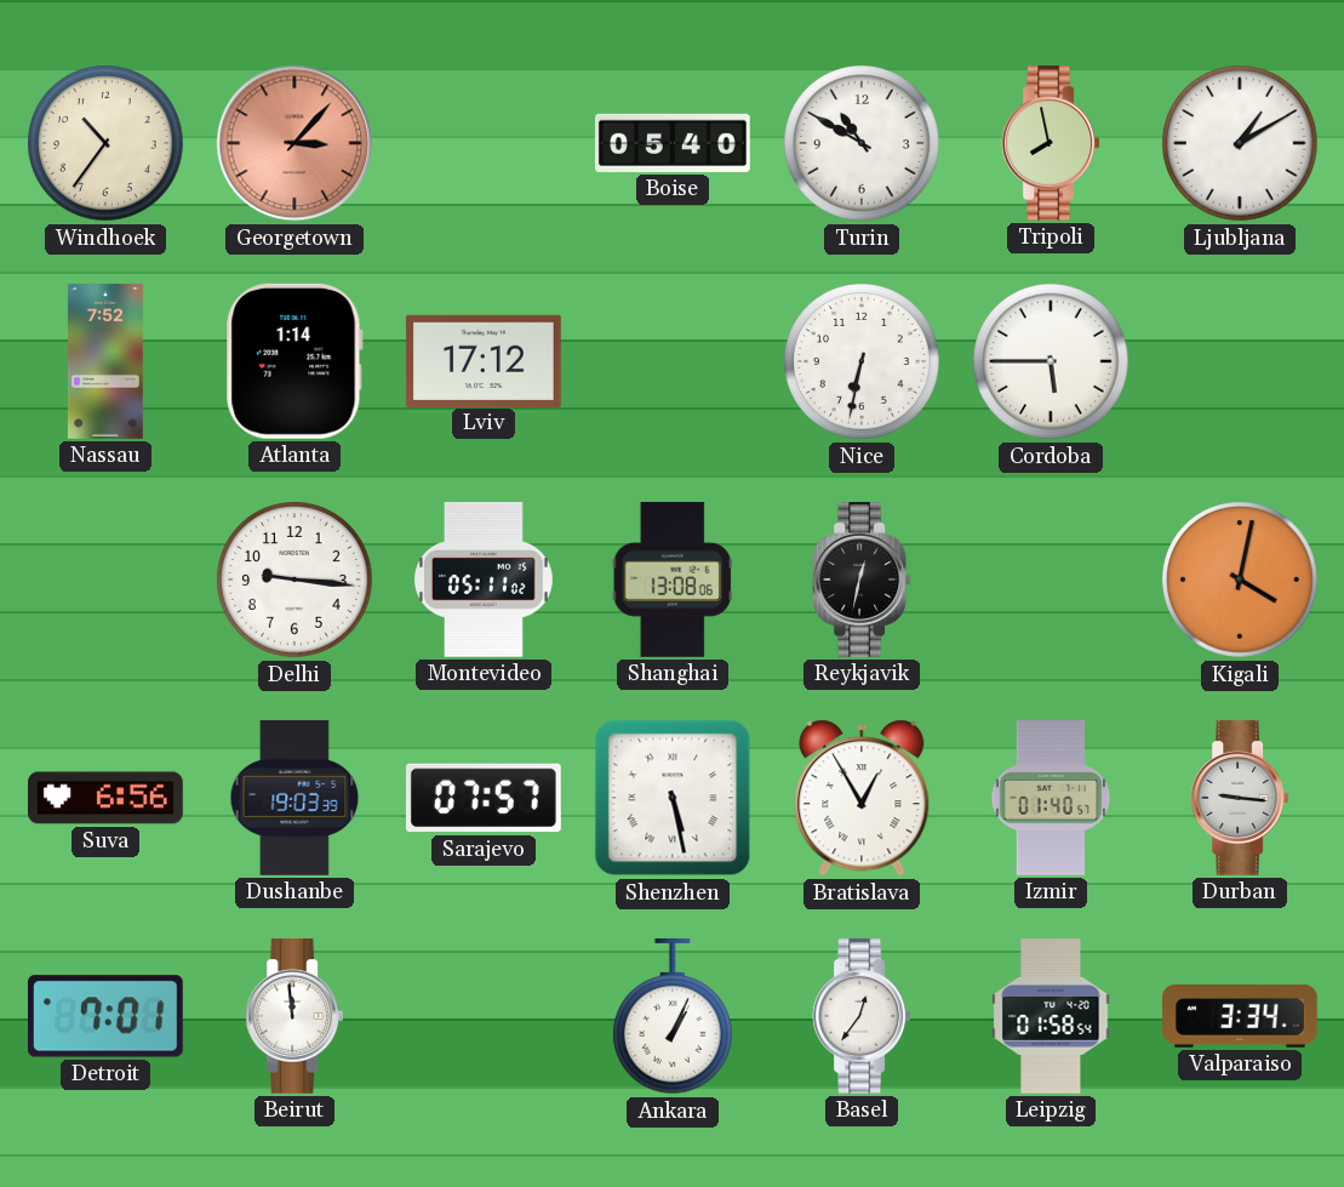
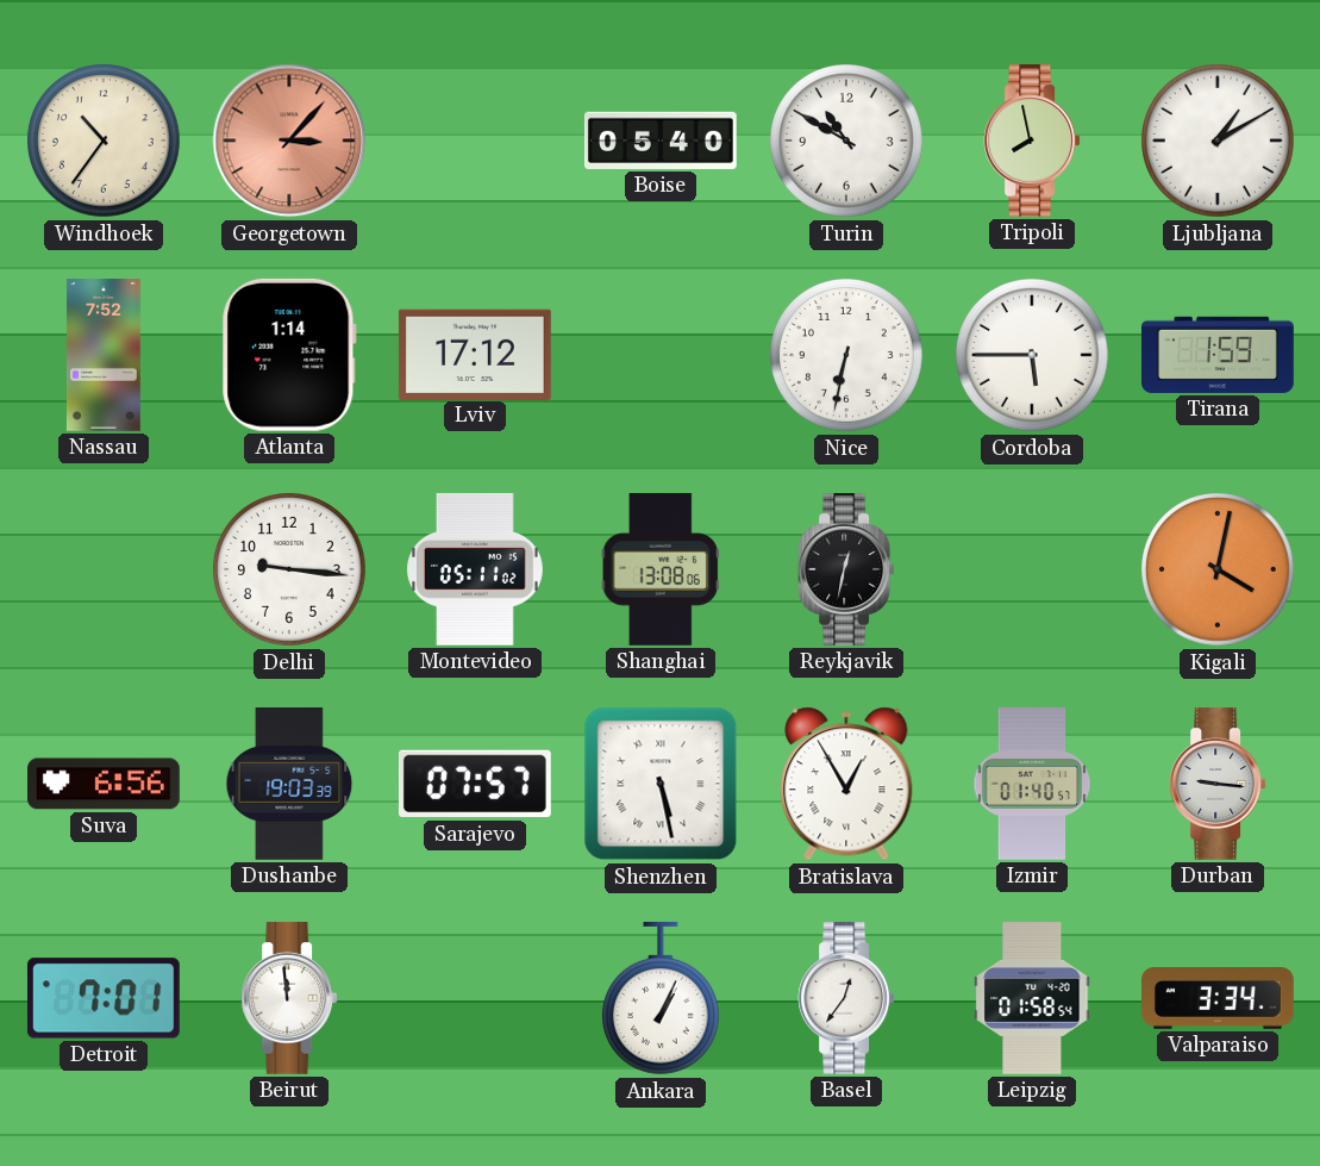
Tirana: none -> 1:59
